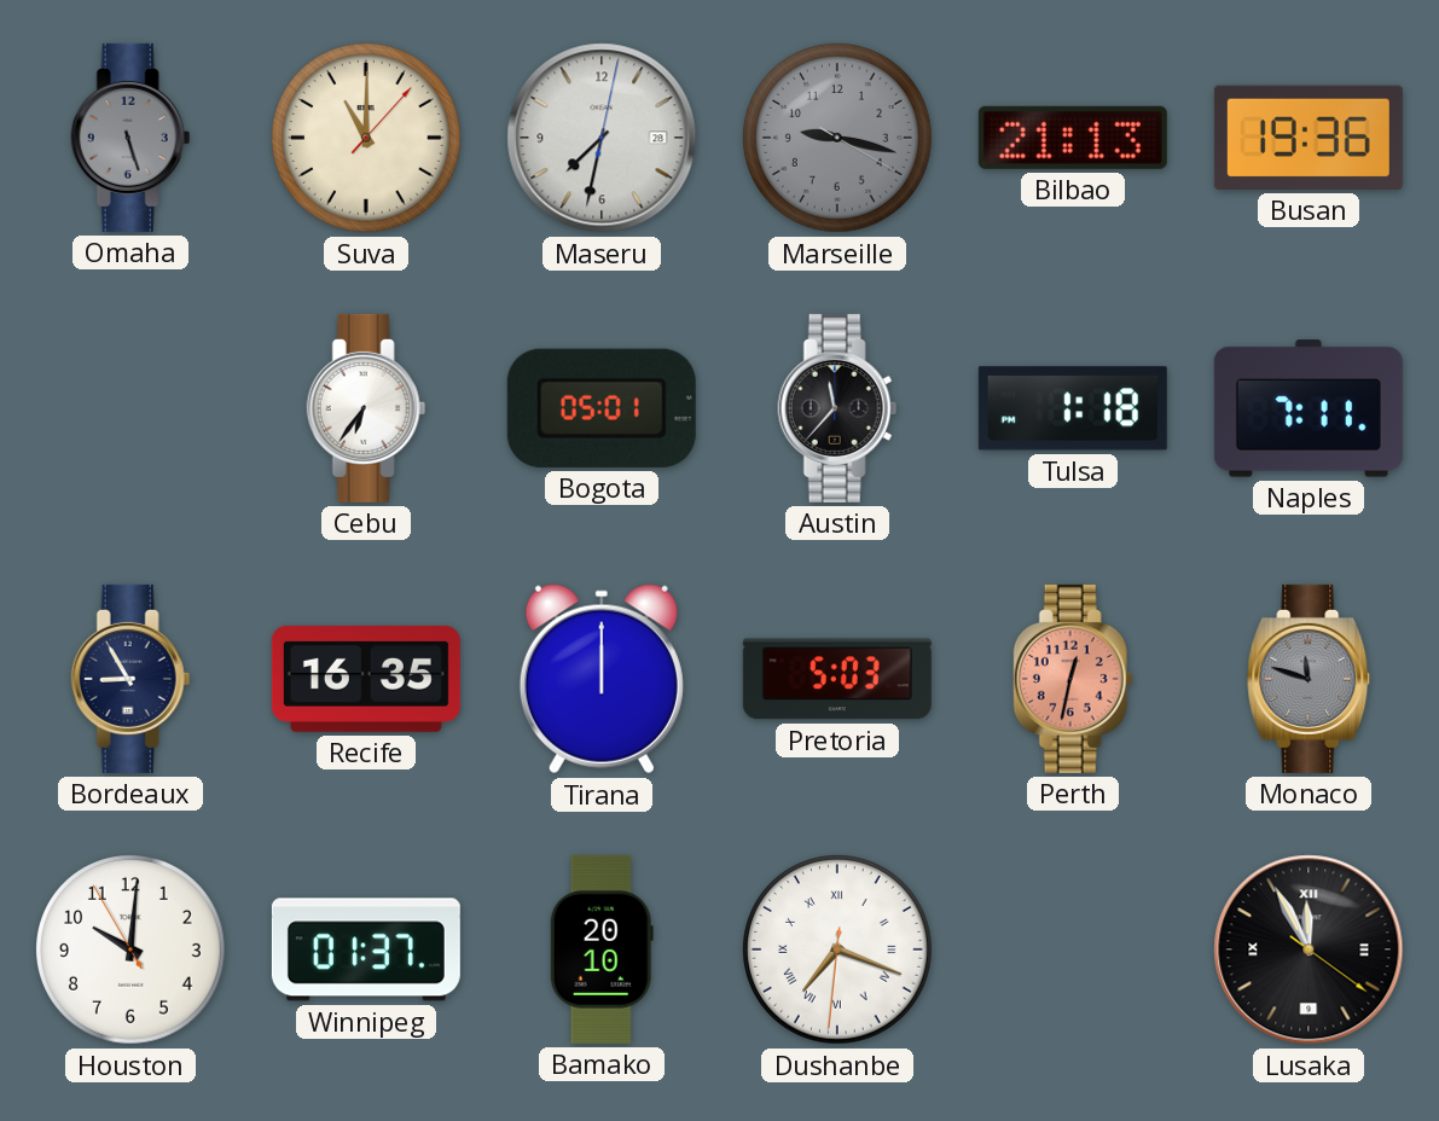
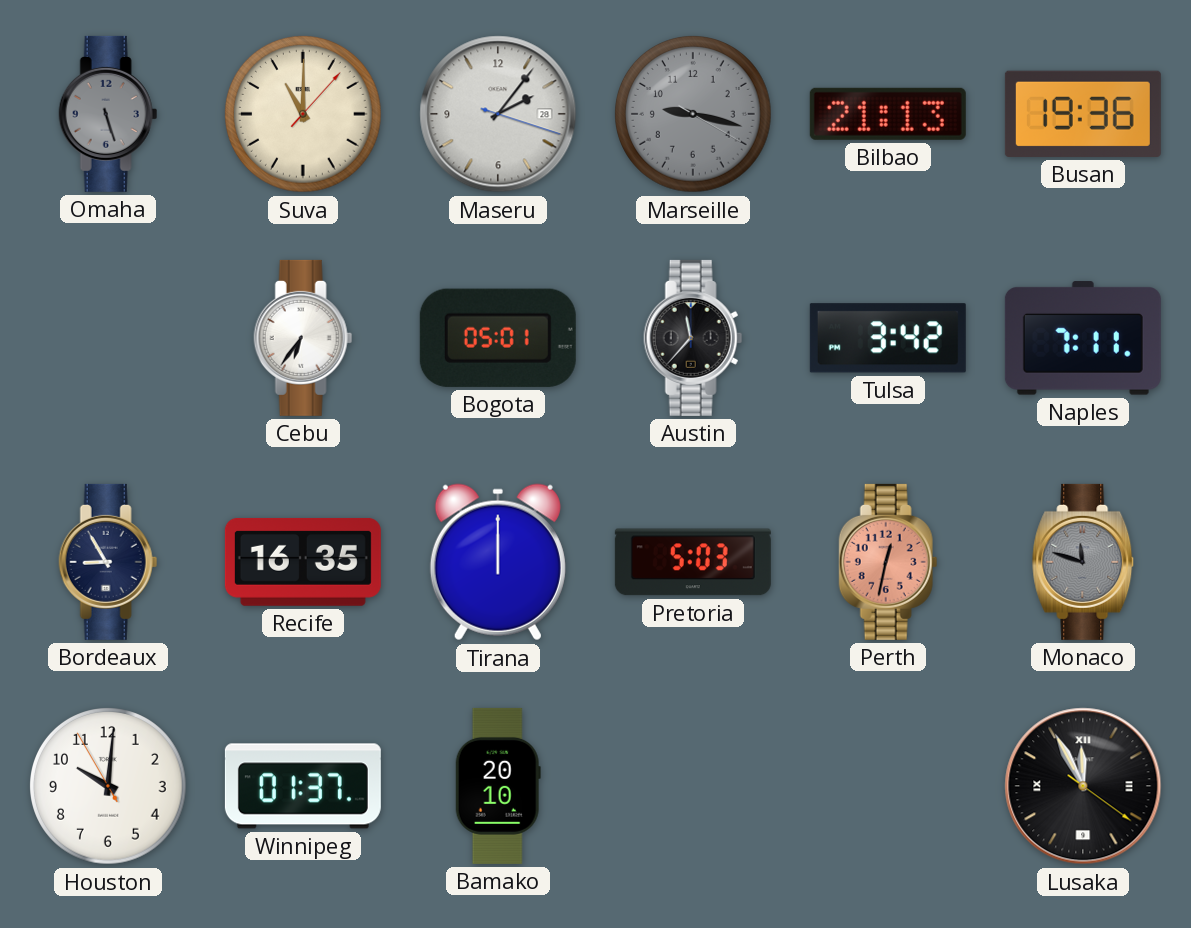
Maseru: 7:32 -> 2:06
Tulsa: 1:18 -> 3:42
Dushanbe: 7:18 -> none
